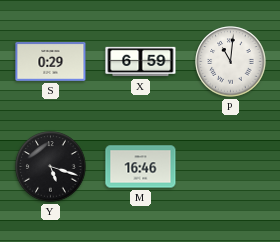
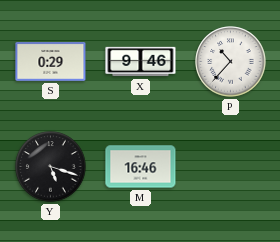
X: 6:59 -> 9:46
P: 11:01 -> 10:37
